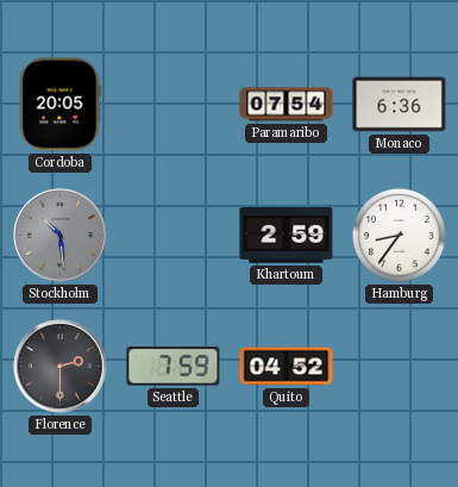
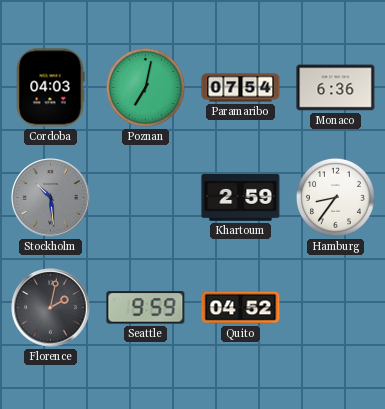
Cordoba: 20:05 -> 04:03
Poznan: none -> 7:02
Florence: 2:30 -> 2:02
Seattle: 7:59 -> 9:59
